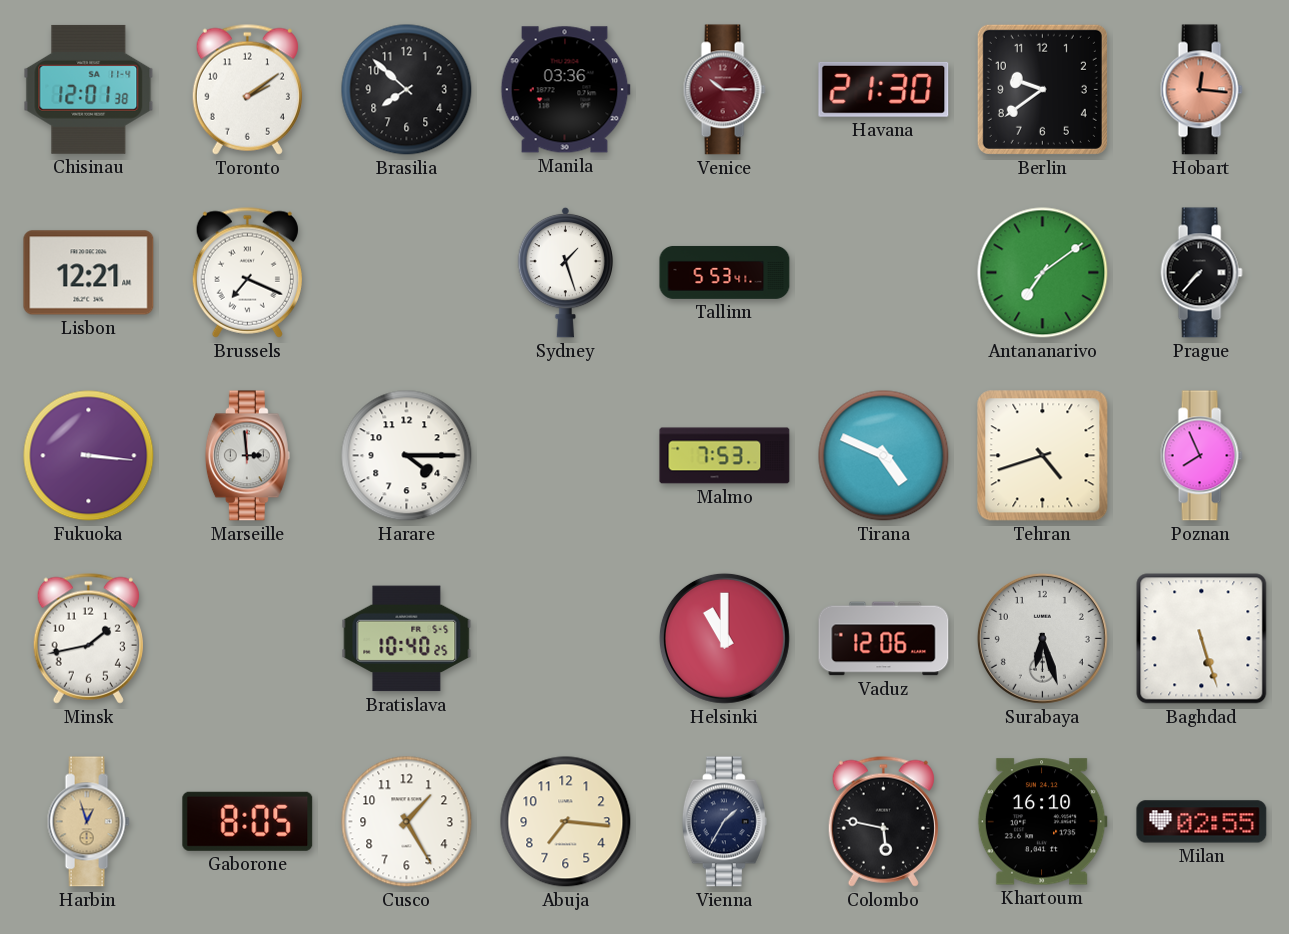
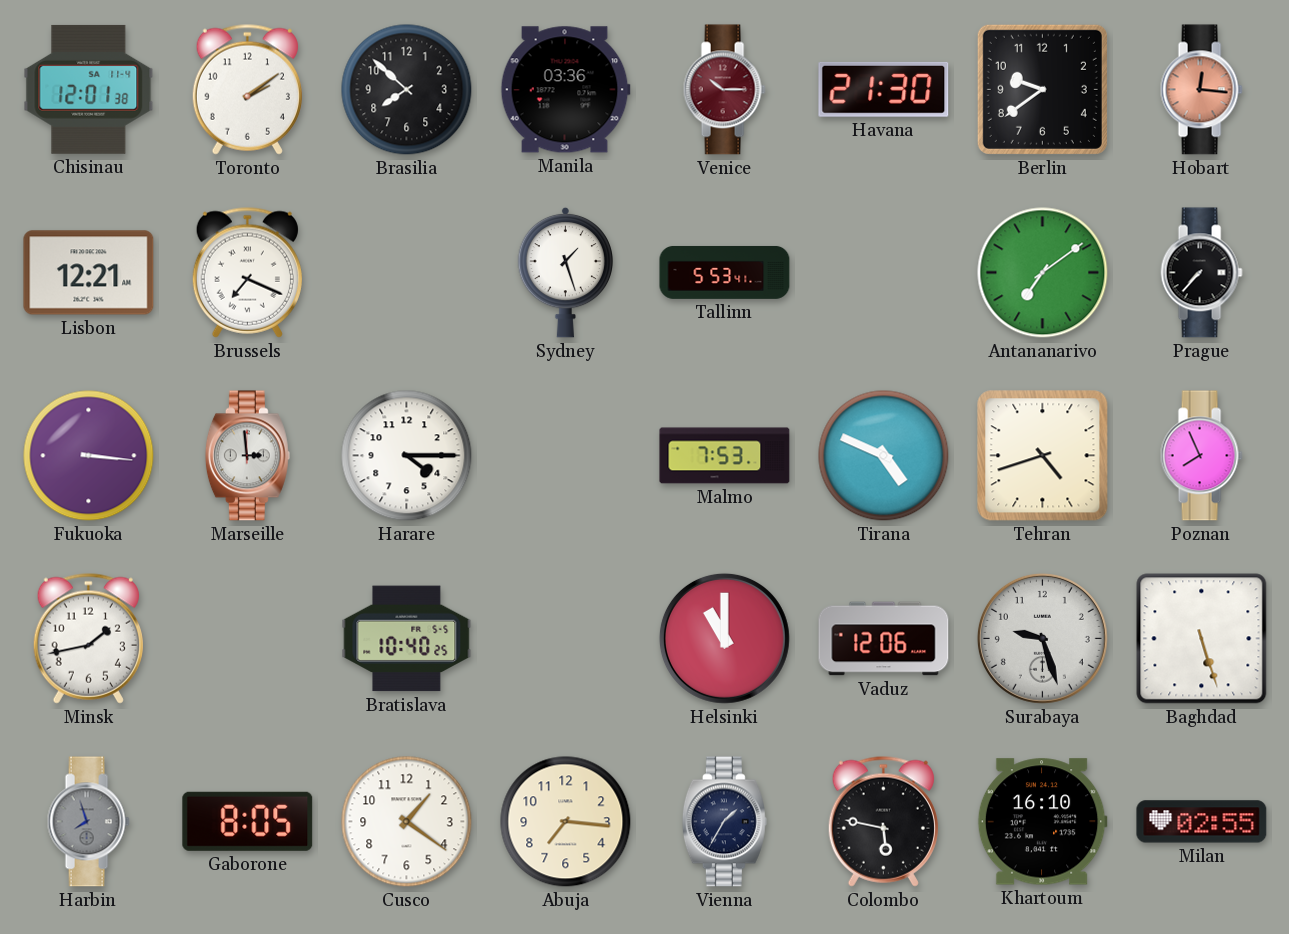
Surabaya: 6:27 -> 9:27
Harbin: 12:57 -> 7:57
Harbin dial: champagne -> grey
Cusco: 1:25 -> 1:21
